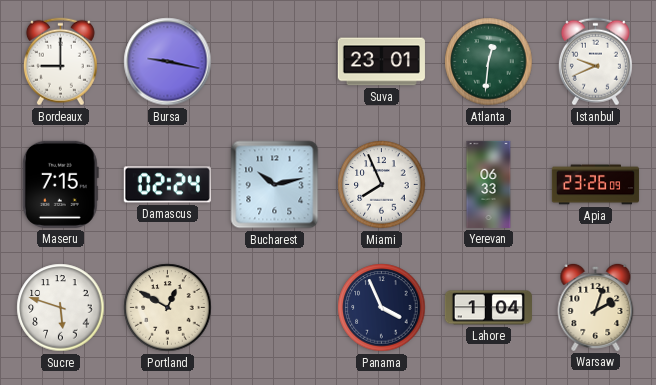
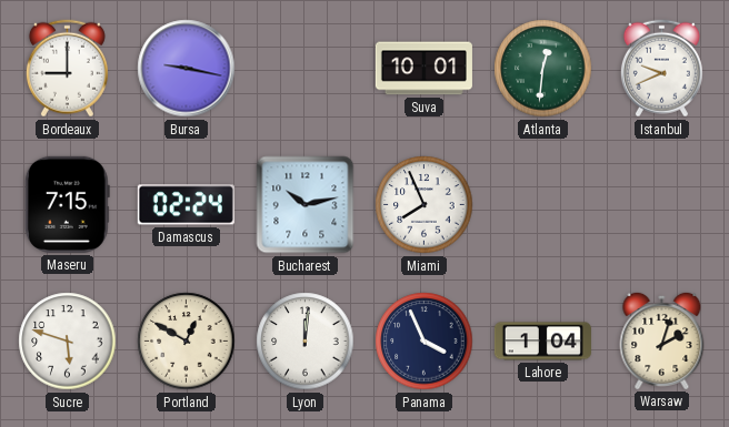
Suva: 23:01 -> 10:01
Yerevan: 06:33 -> none
Apia: 23:26 -> none
Lyon: none -> 12:01
